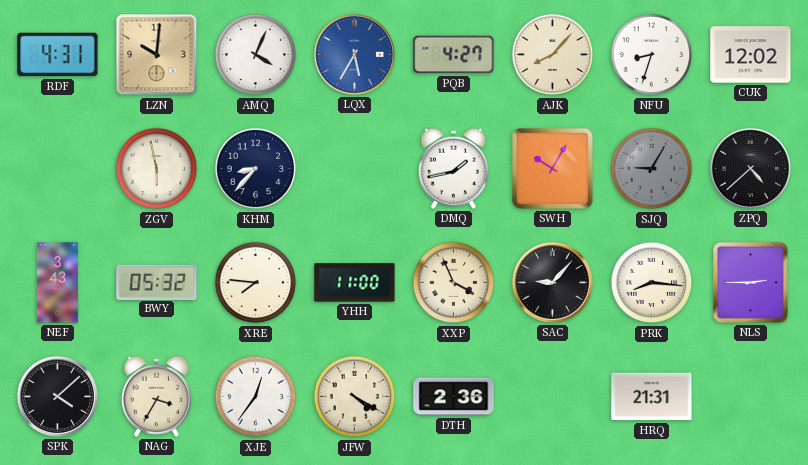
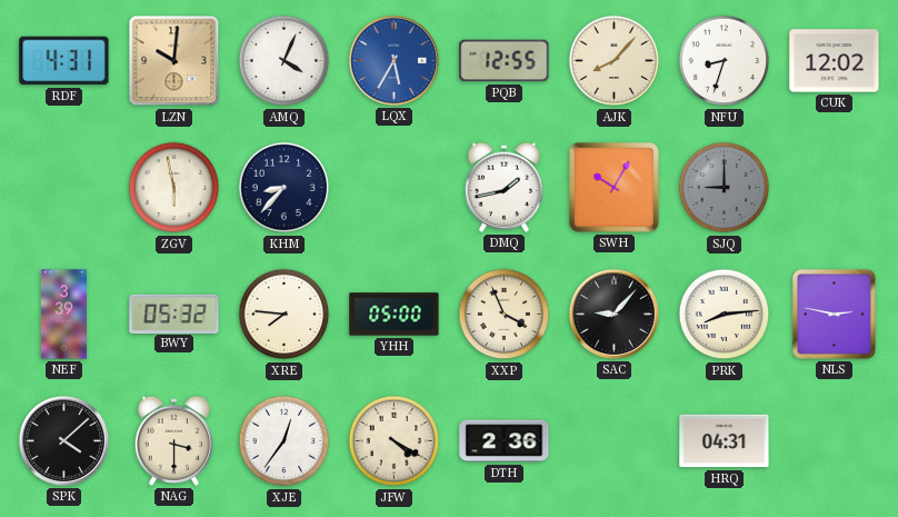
PQB: 4:27 -> 12:55
SJQ: 9:05 -> 9:00
ZPQ: 4:38 -> none
NEF: 3:43 -> 3:39
YHH: 11:00 -> 05:00
PRK: 8:16 -> 8:14
NLS: 2:45 -> 2:47
NAG: 3:35 -> 3:30
HRQ: 21:31 -> 04:31
